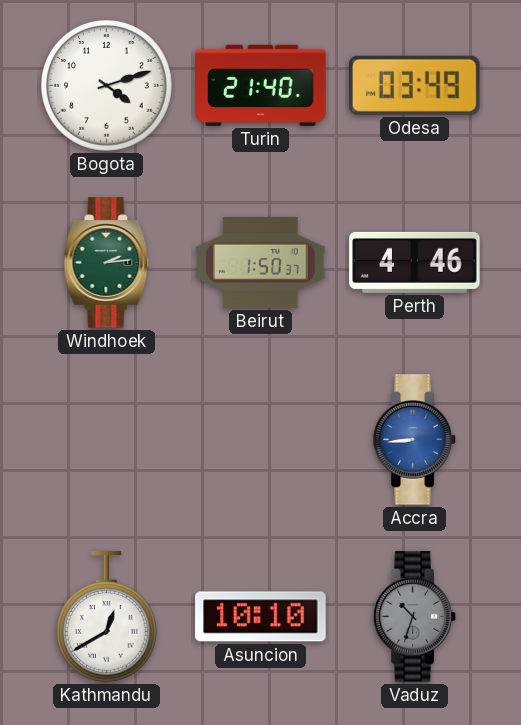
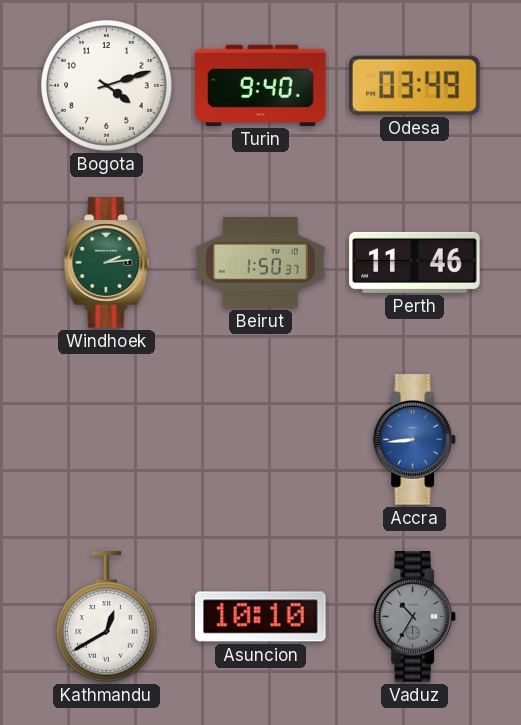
Turin: 21:40 -> 9:40
Perth: 4:46 -> 11:46
Vaduz: 10:33 -> 10:35
